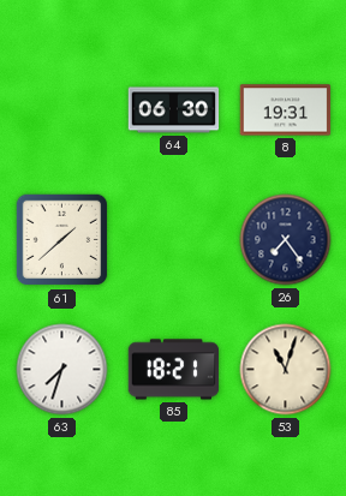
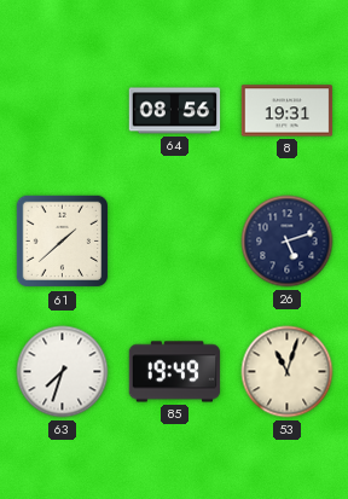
64: 06:30 -> 08:56
26: 7:24 -> 5:12
85: 18:21 -> 19:49
